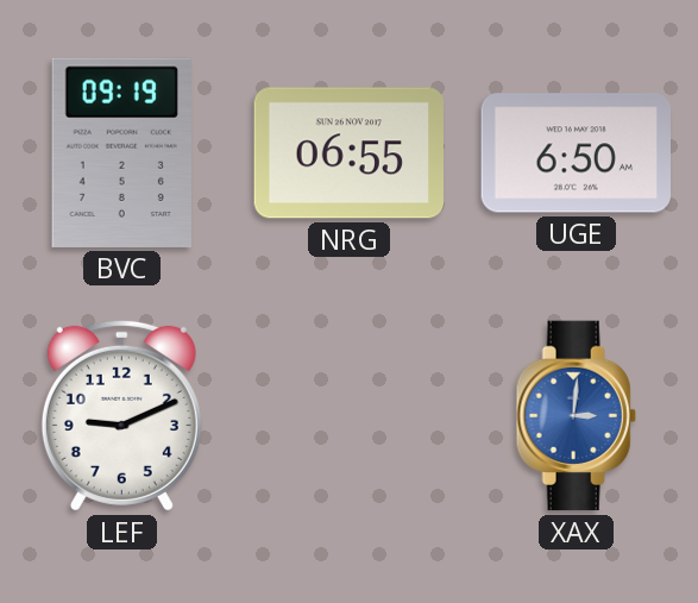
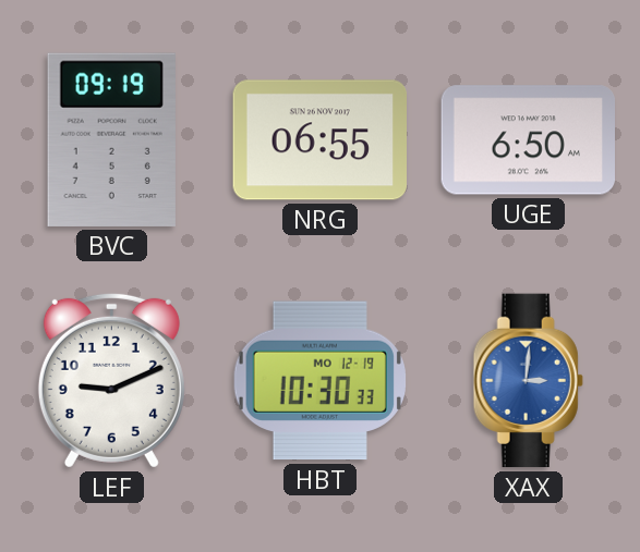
HBT: none -> 10:30
